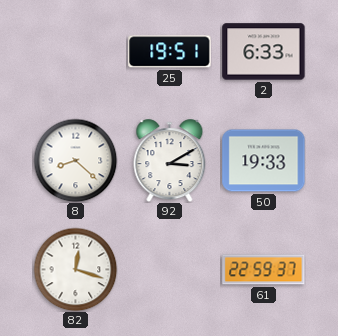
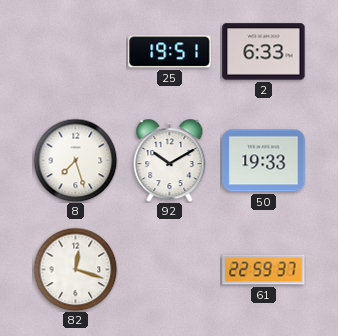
8: 8:22 -> 7:27
92: 3:10 -> 10:10
